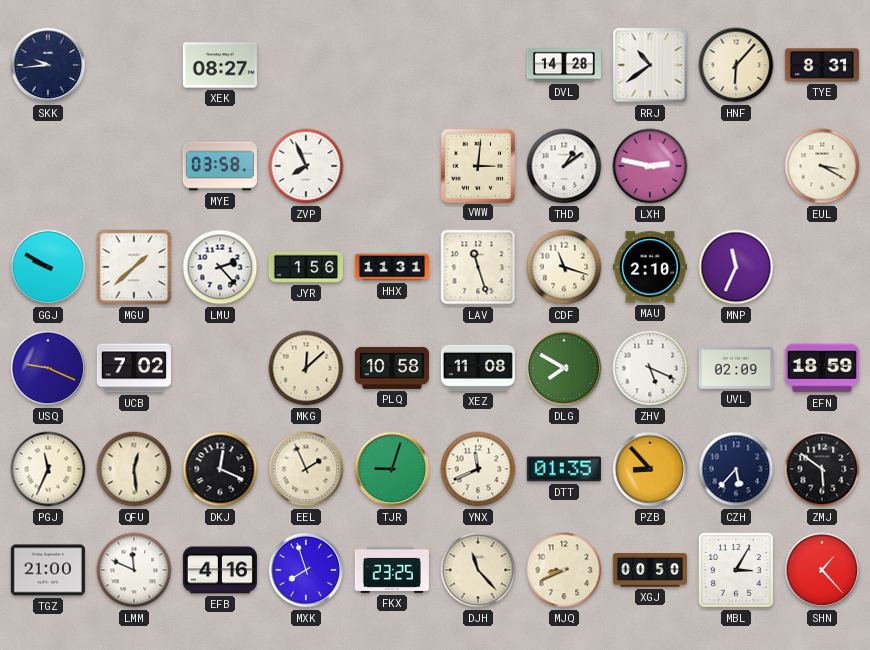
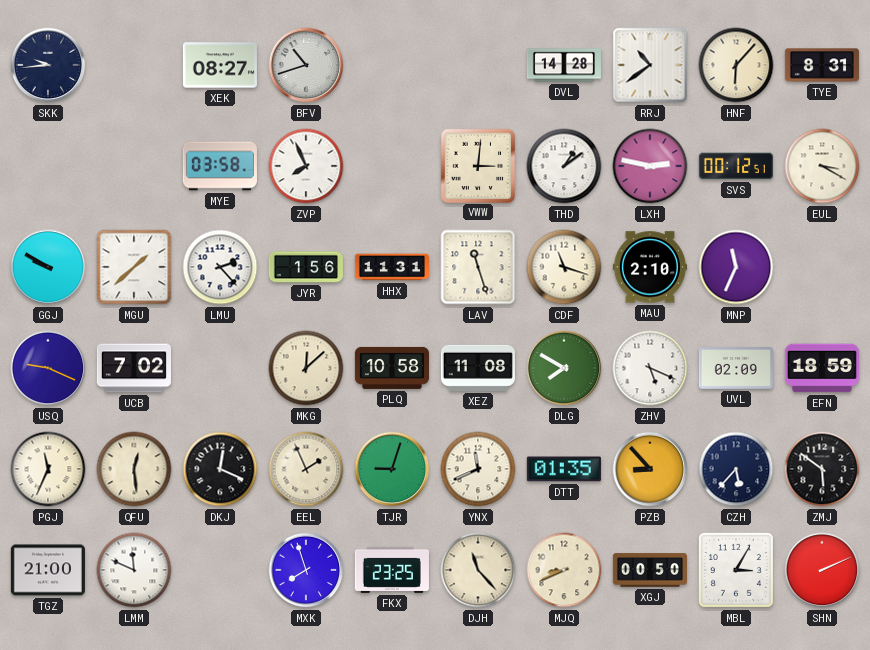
BFV: none -> 10:42
SVS: none -> 00:12
EFB: 4:16 -> none
SHN: 1:23 -> 2:11
